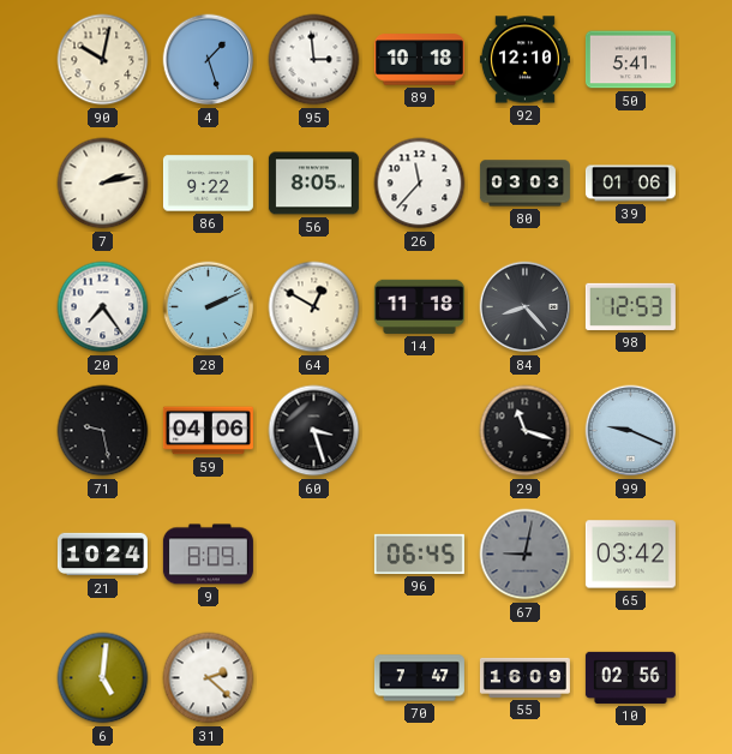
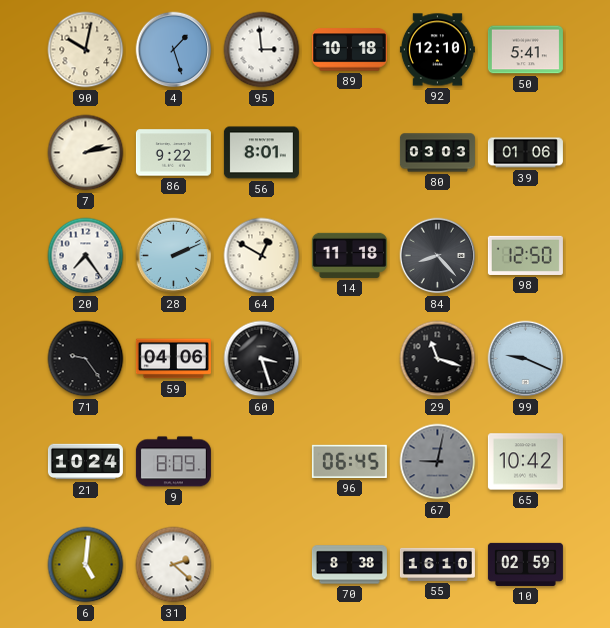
56: 8:05 -> 8:01
26: 11:37 -> none
98: 12:53 -> 12:50
71: 9:28 -> 9:24
65: 03:42 -> 10:42
70: 7:47 -> 8:38
55: 16:09 -> 16:10
10: 02:56 -> 02:59
